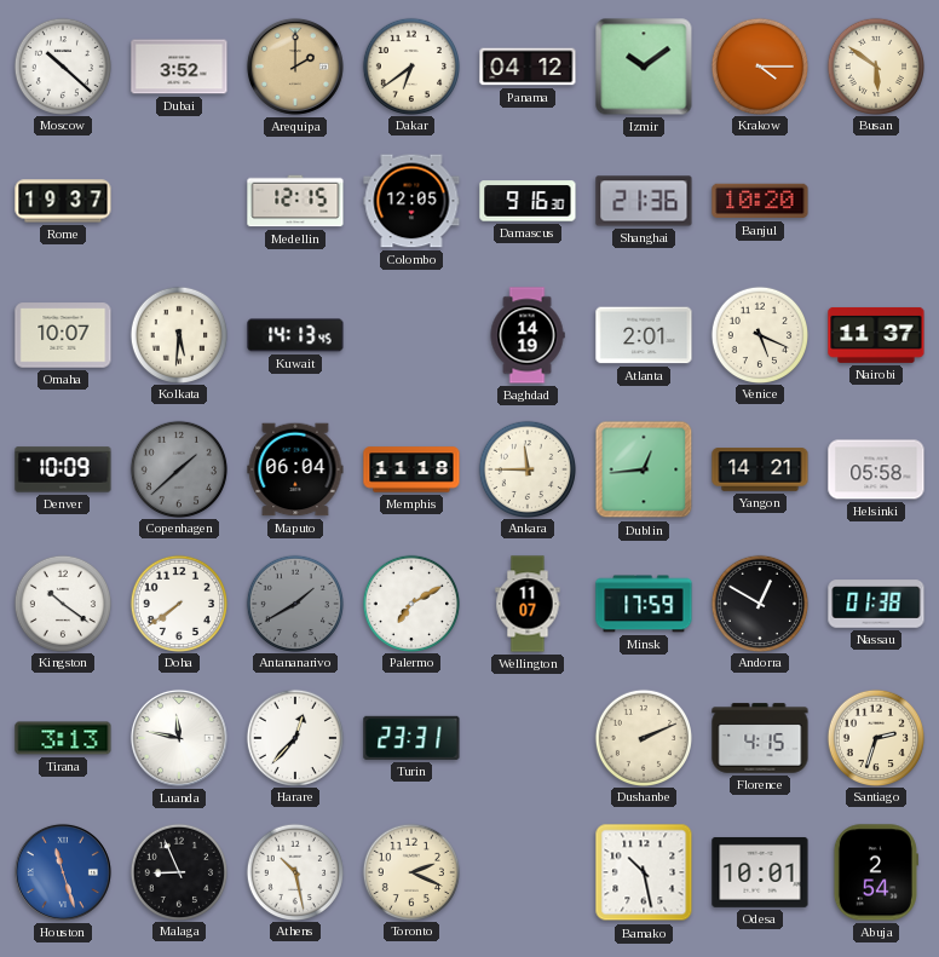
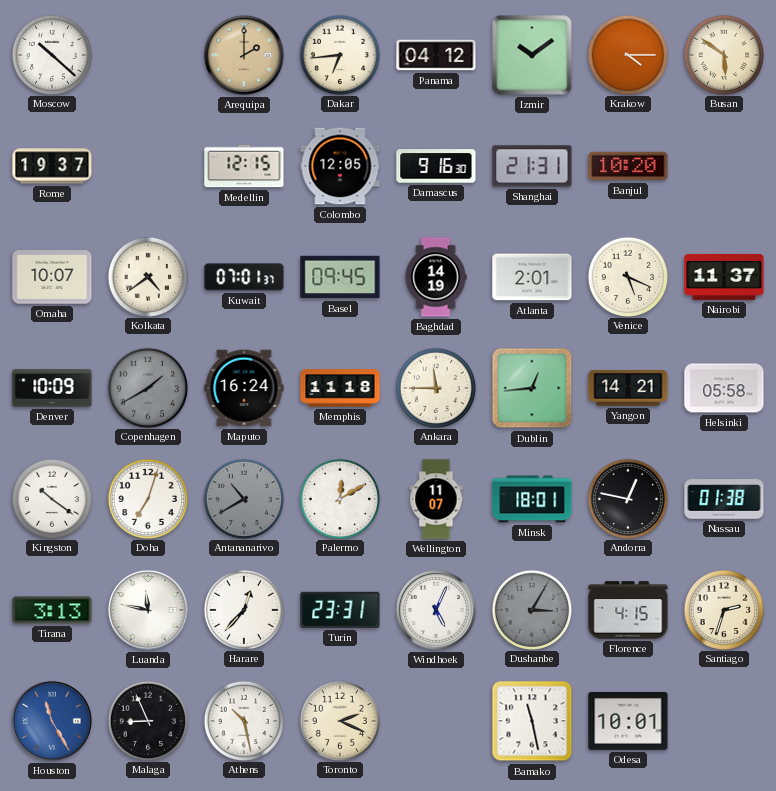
Dubai: 3:52 -> none
Dakar: 6:39 -> 6:44
Shanghai: 21:36 -> 21:31
Kolkata: 5:31 -> 4:39
Kuwait: 14:13 -> 07:01
Basel: none -> 09:45
Copenhagen: 1:38 -> 1:40
Maputo: 06:04 -> 16:24
Doha: 7:39 -> 7:03
Antananarivo: 1:40 -> 10:40
Palermo: 7:10 -> 12:10
Minsk: 17:59 -> 18:01
Andorra: 12:50 -> 12:47
Windhoek: none -> 5:04
Dushanbe: 2:11 -> 3:05
Dushanbe dial: cream -> grey
Houston: 11:27 -> 11:25
Bamako: 10:28 -> 11:28
Abuja: 2:54 -> none
